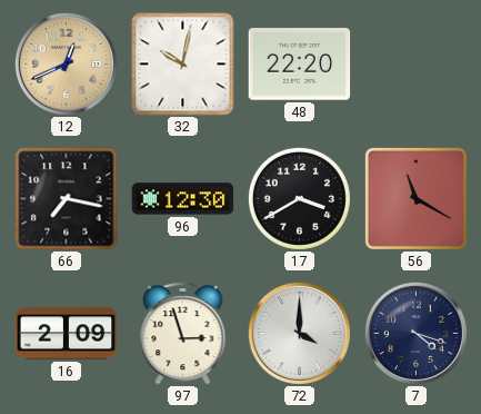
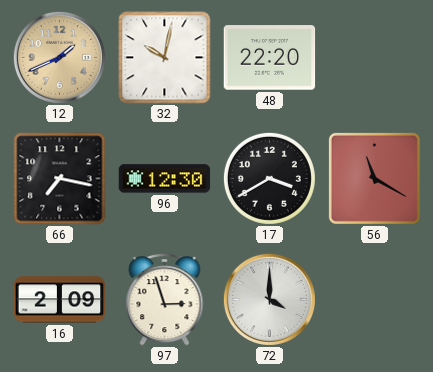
12: 12:41 -> 1:41
7: 4:18 -> none
